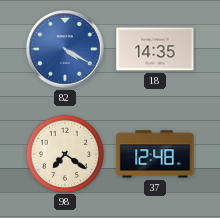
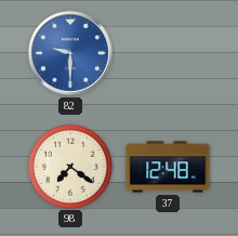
82: 4:20 -> 9:30
18: 14:35 -> none
